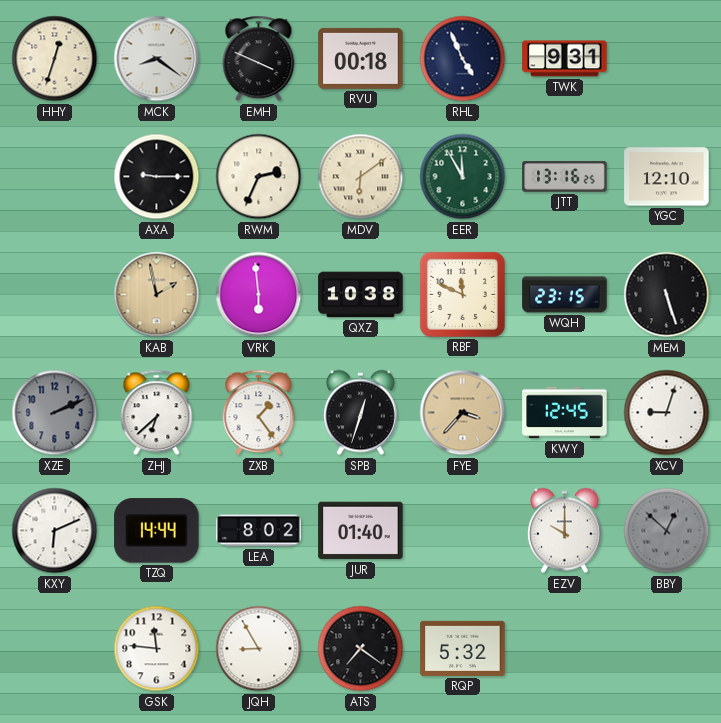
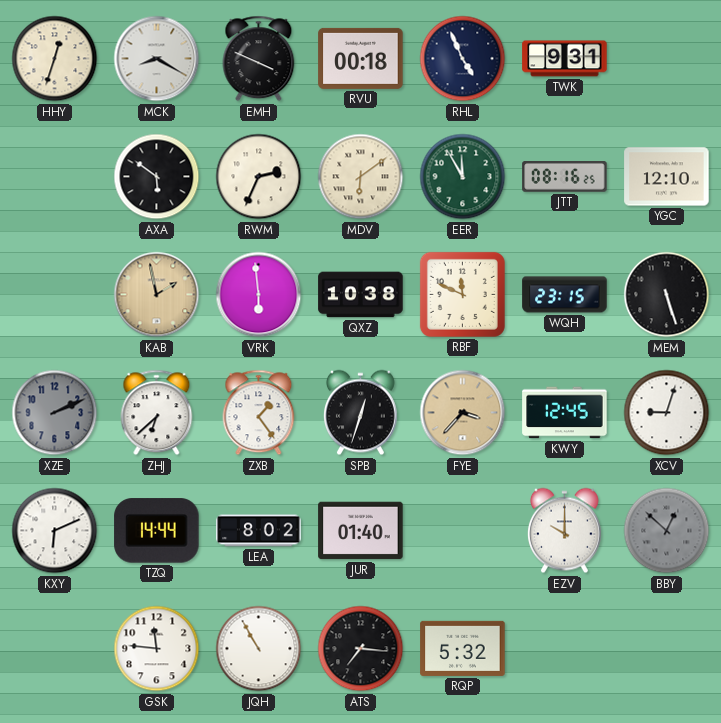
MCK: 8:21 -> 8:20
AXA: 9:15 -> 5:51
JTT: 13:16 -> 08:16
JQH: 8:55 -> 10:55
ATS: 7:21 -> 7:16
